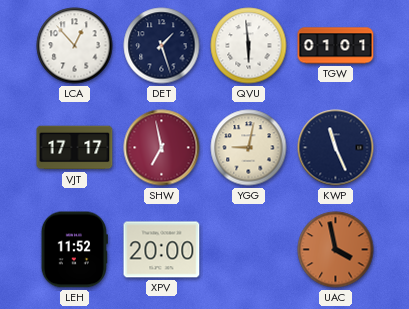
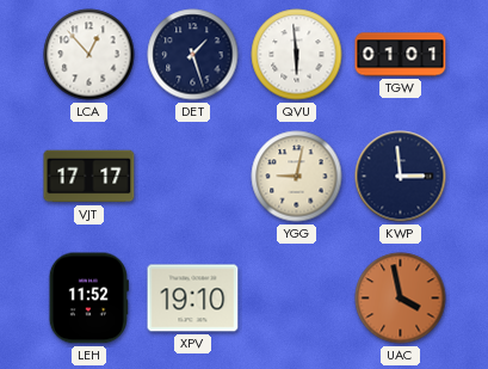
SHW: 6:58 -> none
KWP: 11:26 -> 2:59
XPV: 20:00 -> 19:10
